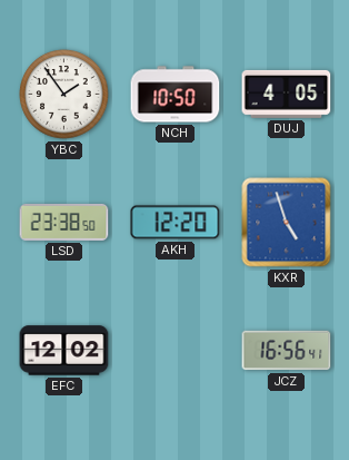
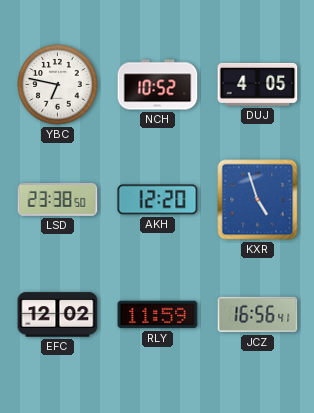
YBC: 1:54 -> 6:47
NCH: 10:50 -> 10:52
RLY: none -> 11:59
